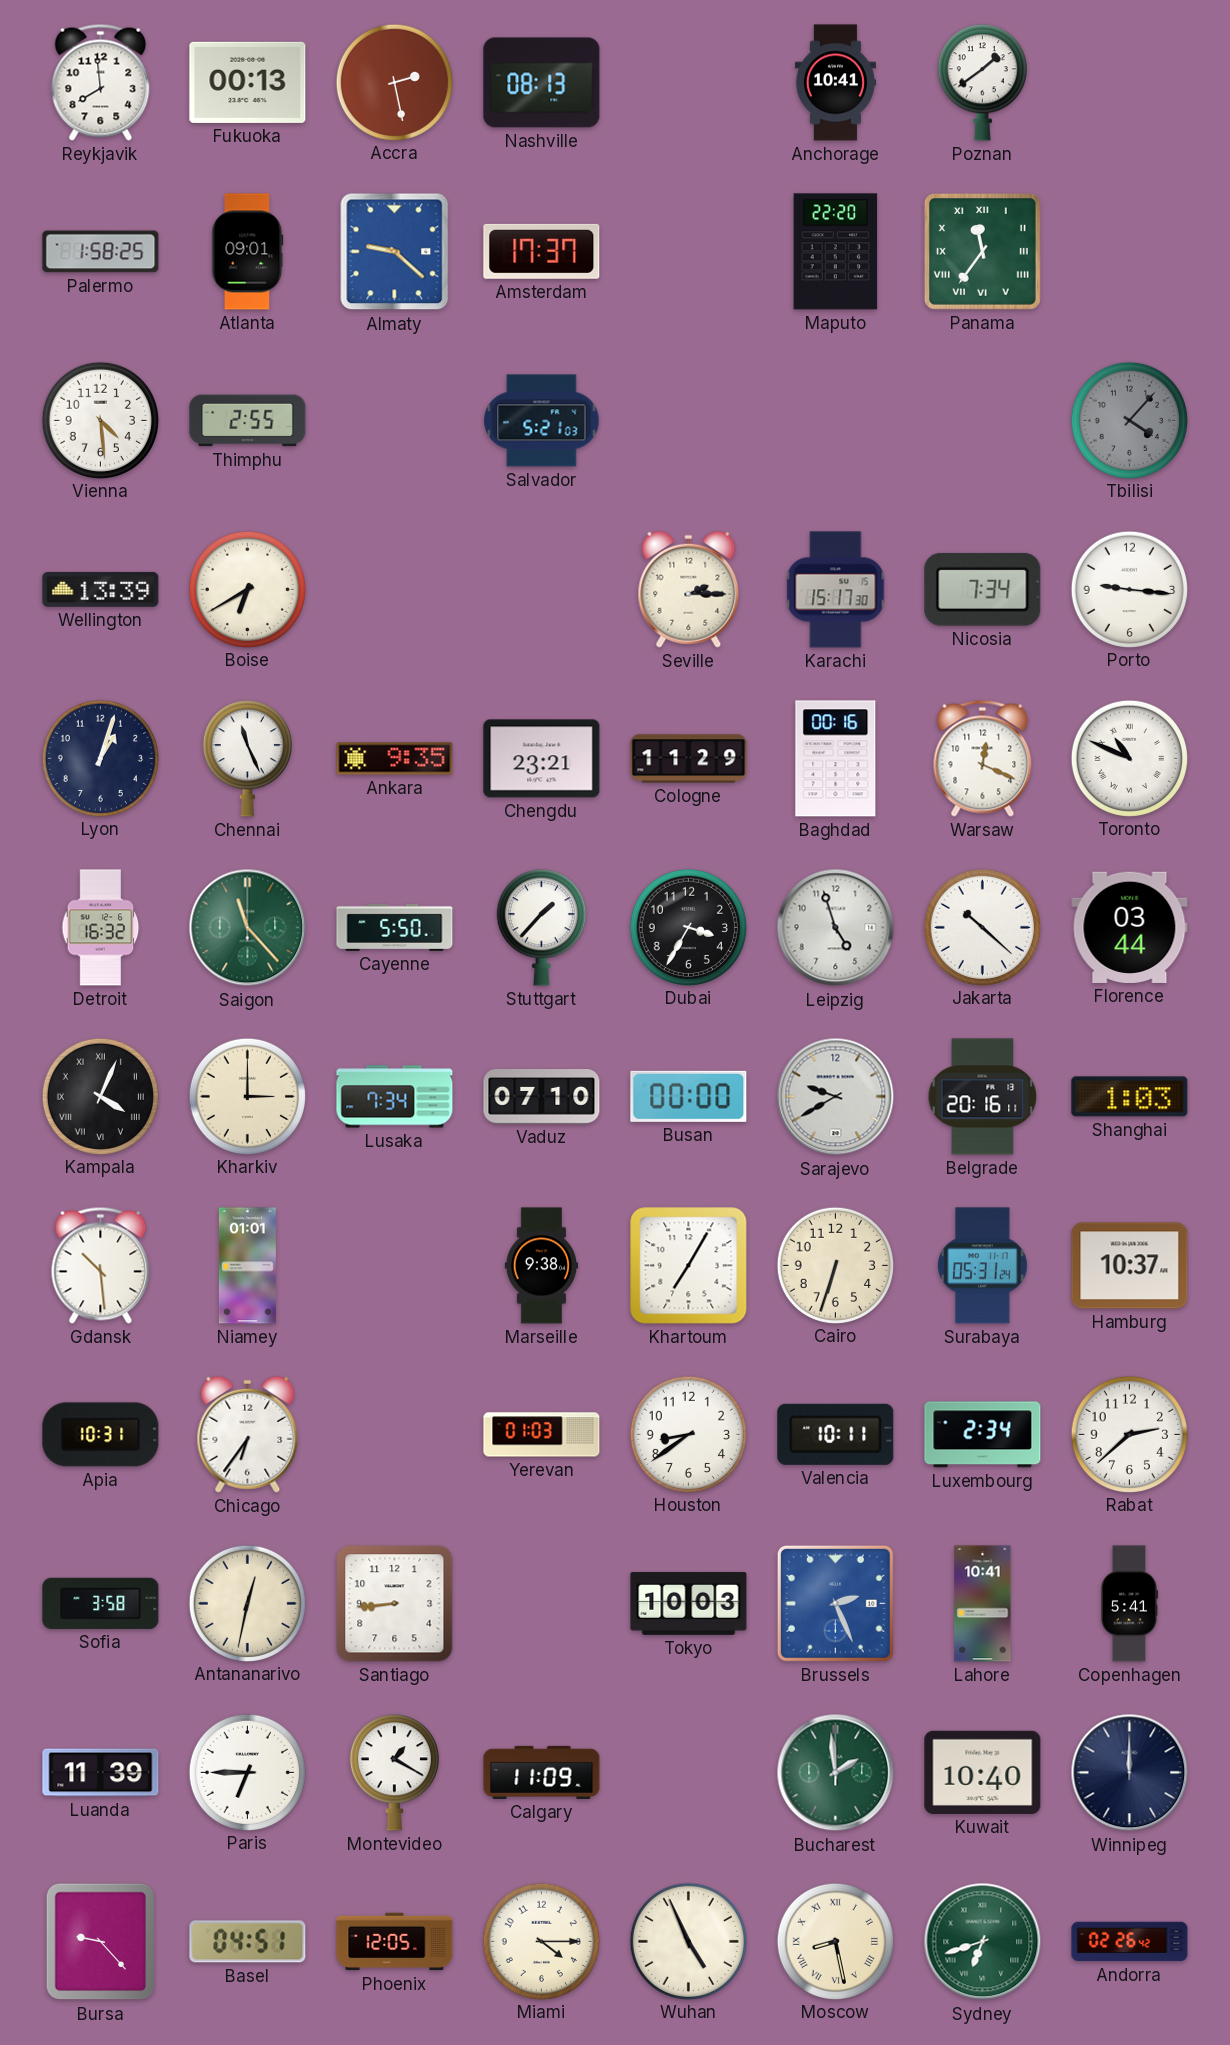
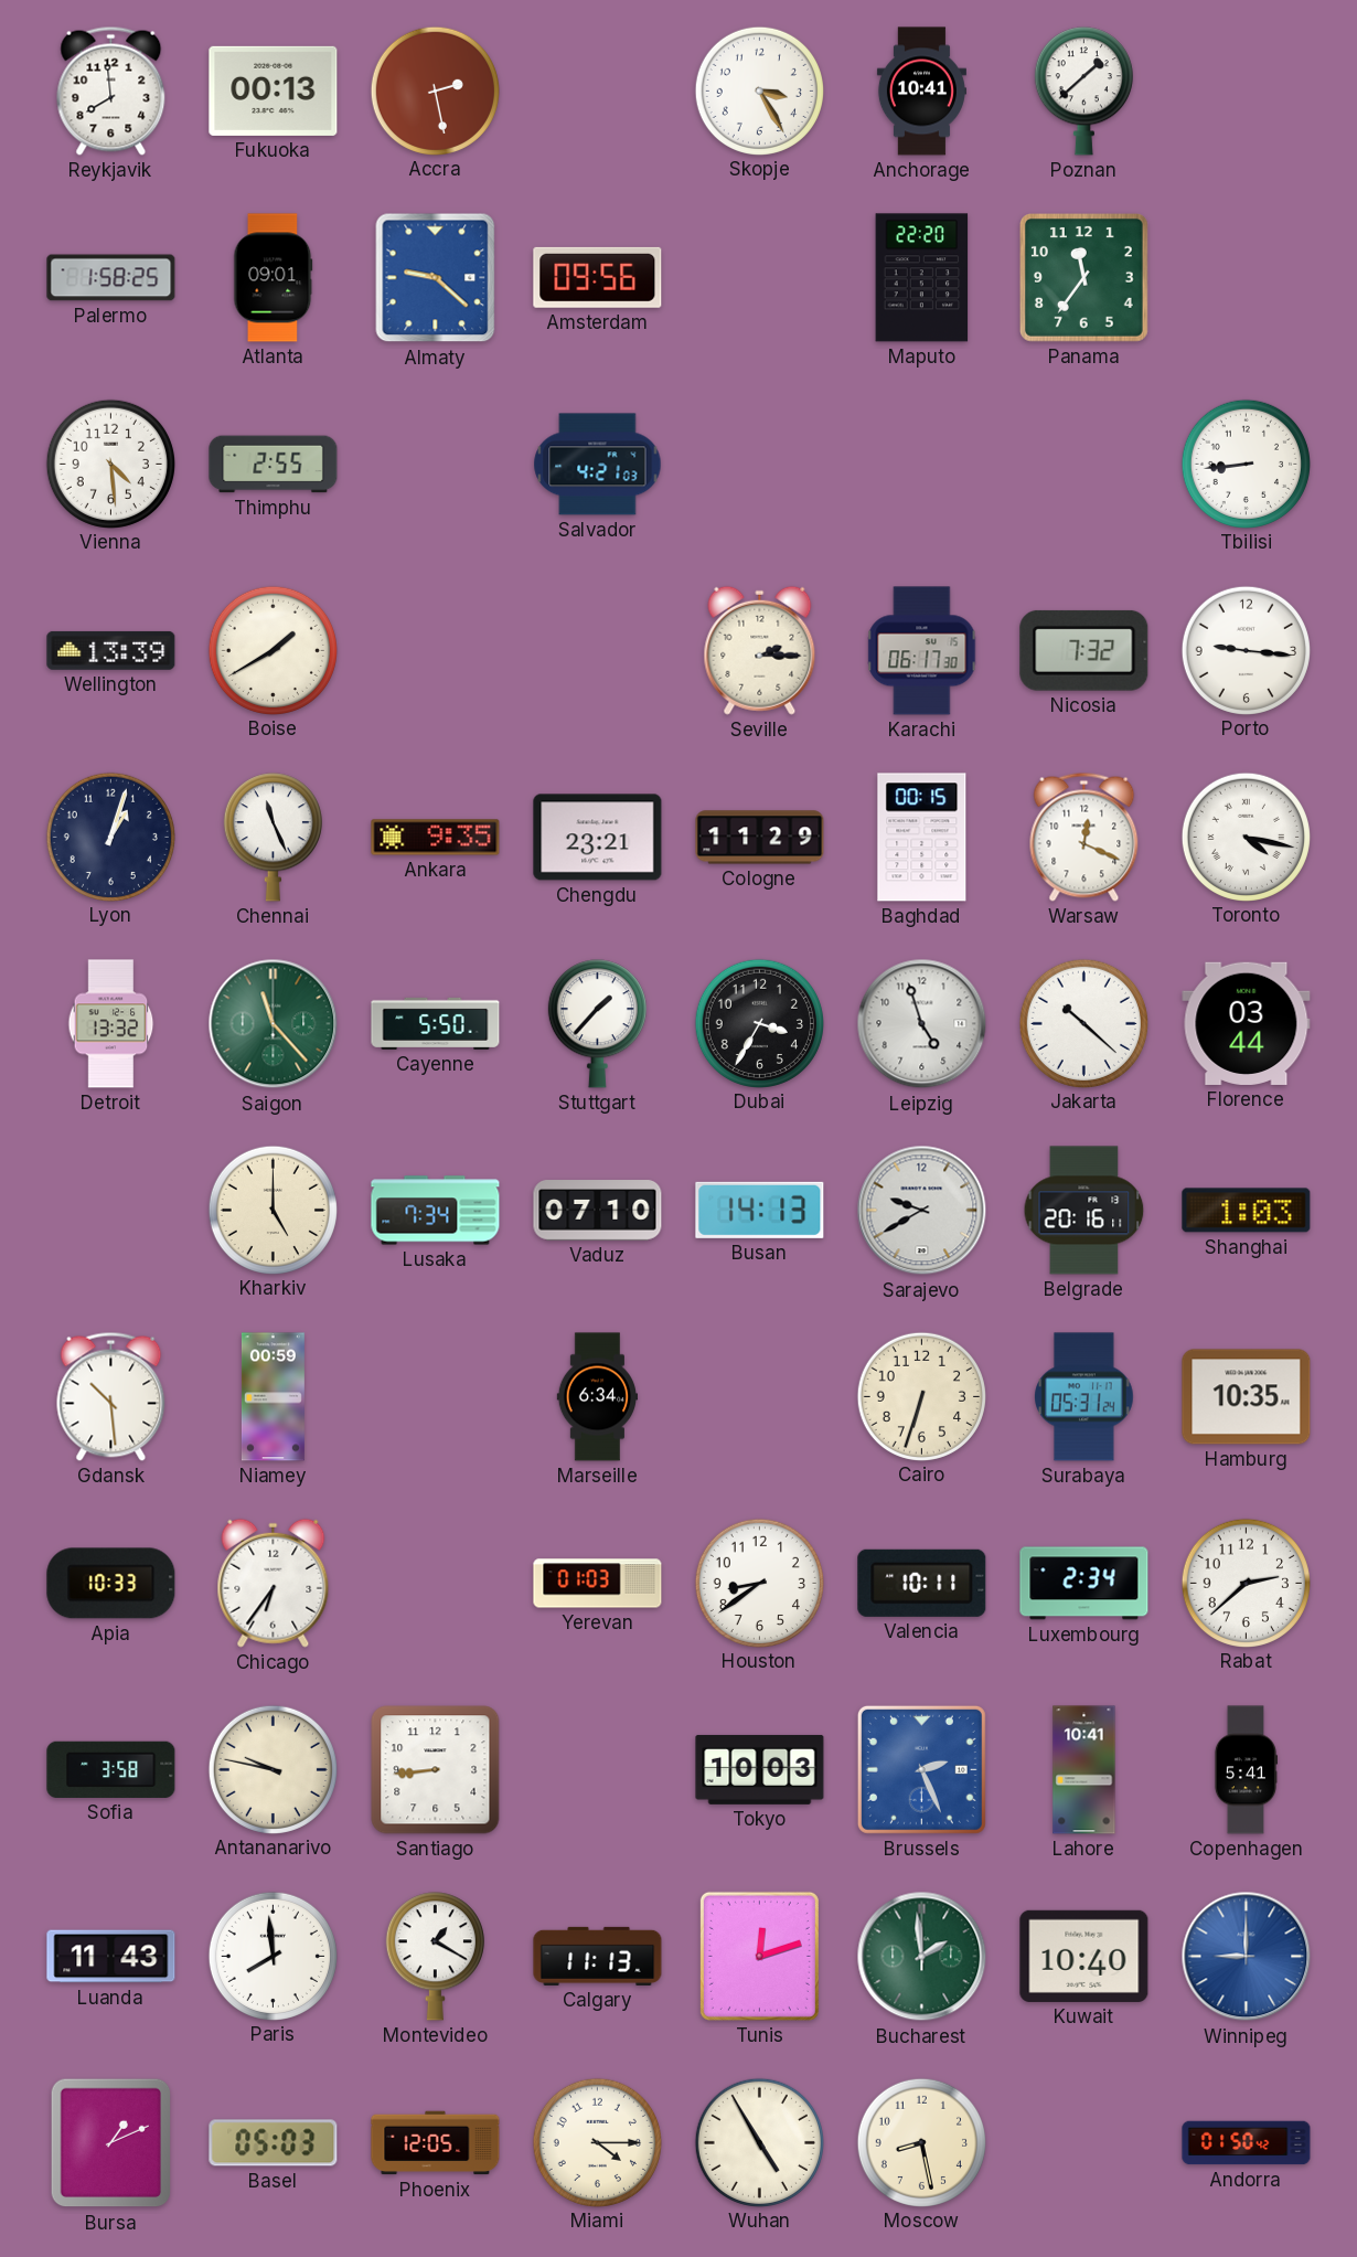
Nashville: 08:13 -> none
Skopje: none -> 3:25
Poznan: 1:39 -> 1:38
Amsterdam: 17:37 -> 09:56
Panama numerals: Roman -> Arabic
Salvador: 5:21 -> 4:21
Tbilisi: 4:07 -> 8:44
Tbilisi dial: grey -> white
Boise: 6:40 -> 1:40
Karachi: 15:17 -> 06:17
Nicosia: 7:34 -> 7:32
Baghdad: 00:16 -> 00:15
Toronto: 10:49 -> 4:17
Detroit: 16:32 -> 13:32
Kampala: 4:04 -> none
Kharkiv: 3:00 -> 5:00
Busan: 00:00 -> 14:13
Niamey: 01:01 -> 00:59
Marseille: 9:38 -> 6:34
Khartoum: 7:05 -> none
Hamburg: 10:37 -> 10:35
Apia: 10:31 -> 10:33
Antananarivo: 12:32 -> 9:47
Luanda: 11:39 -> 11:43
Paris: 6:45 -> 7:59
Calgary: 11:09 -> 11:13
Tunis: none -> 12:12
Winnipeg: 12:00 -> 9:00
Winnipeg dial: navy -> blue
Bursa: 9:23 -> 1:11
Basel: 04:51 -> 05:03
Wuhan: 4:56 -> 4:55
Moscow numerals: Roman -> Arabic
Sydney: 6:42 -> none
Andorra: 02:26 -> 01:50
